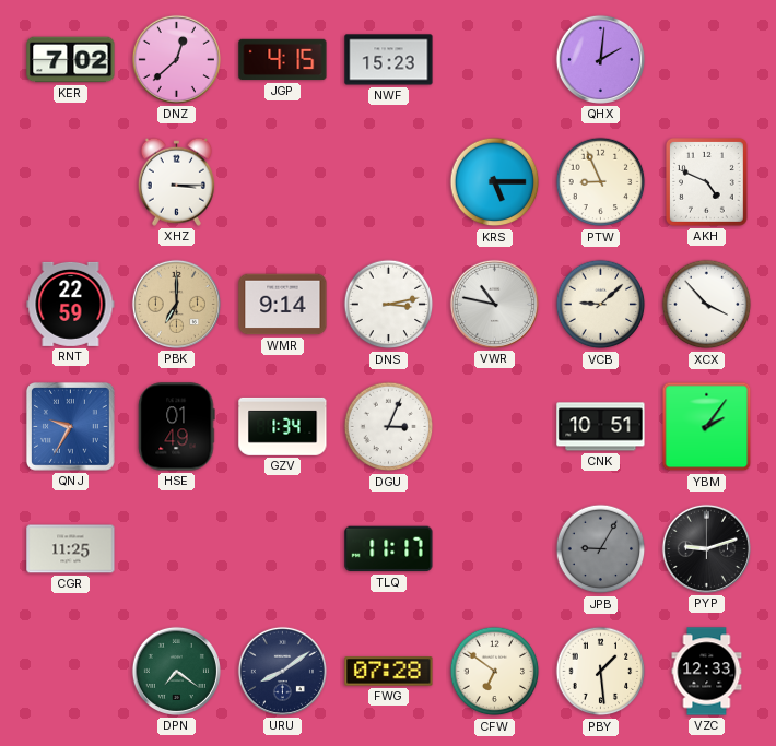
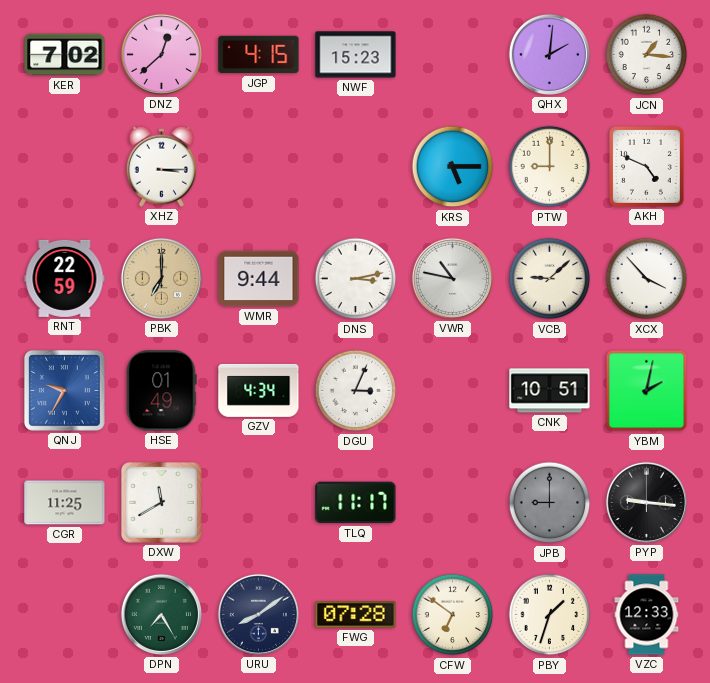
JCN: none -> 1:16
PTW: 8:56 -> 9:00
WMR: 9:14 -> 9:44
GZV: 1:34 -> 4:34
YBM: 2:06 -> 2:02
DXW: none -> 11:40
JPB: 9:05 -> 9:00
PYP: 9:12 -> 9:16
DPN: 7:21 -> 7:25
PBY: 1:29 -> 1:33
